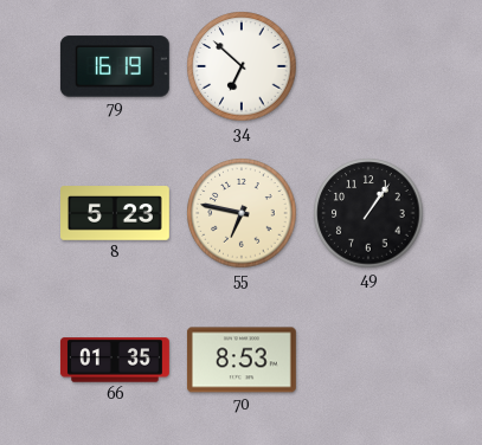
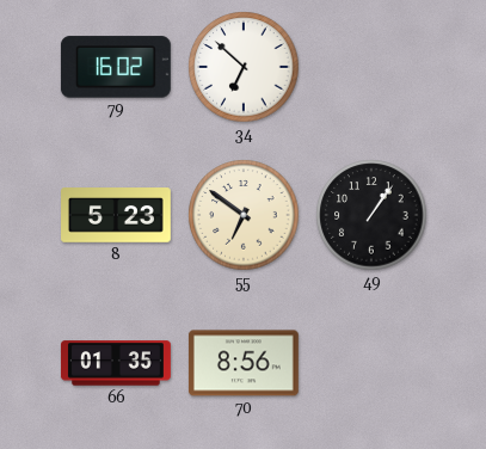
79: 16:19 -> 16:02
55: 6:47 -> 6:51
70: 8:53 -> 8:56
